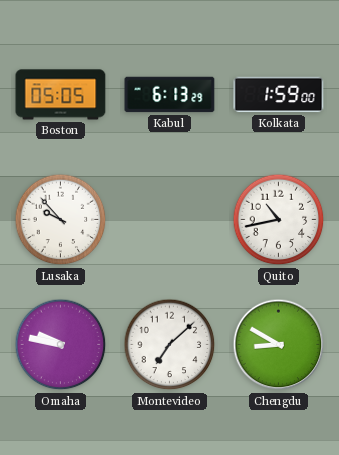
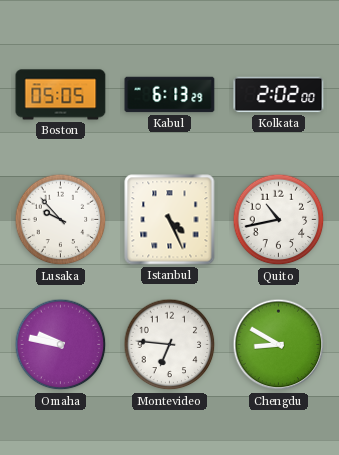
Kolkata: 1:59 -> 2:02
Istanbul: none -> 4:26
Montevideo: 7:08 -> 6:46
